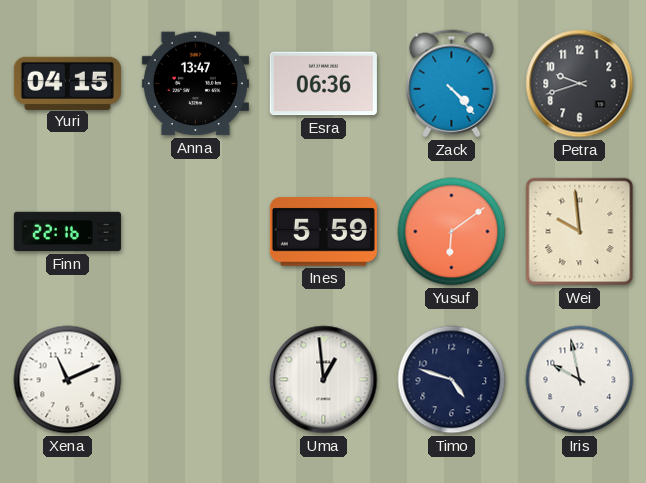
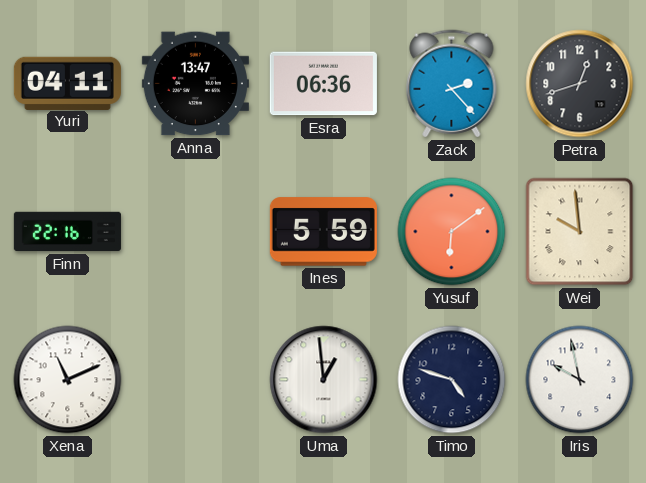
Yuri: 04:15 -> 04:11
Zack: 4:23 -> 2:23
Petra: 9:42 -> 12:42
